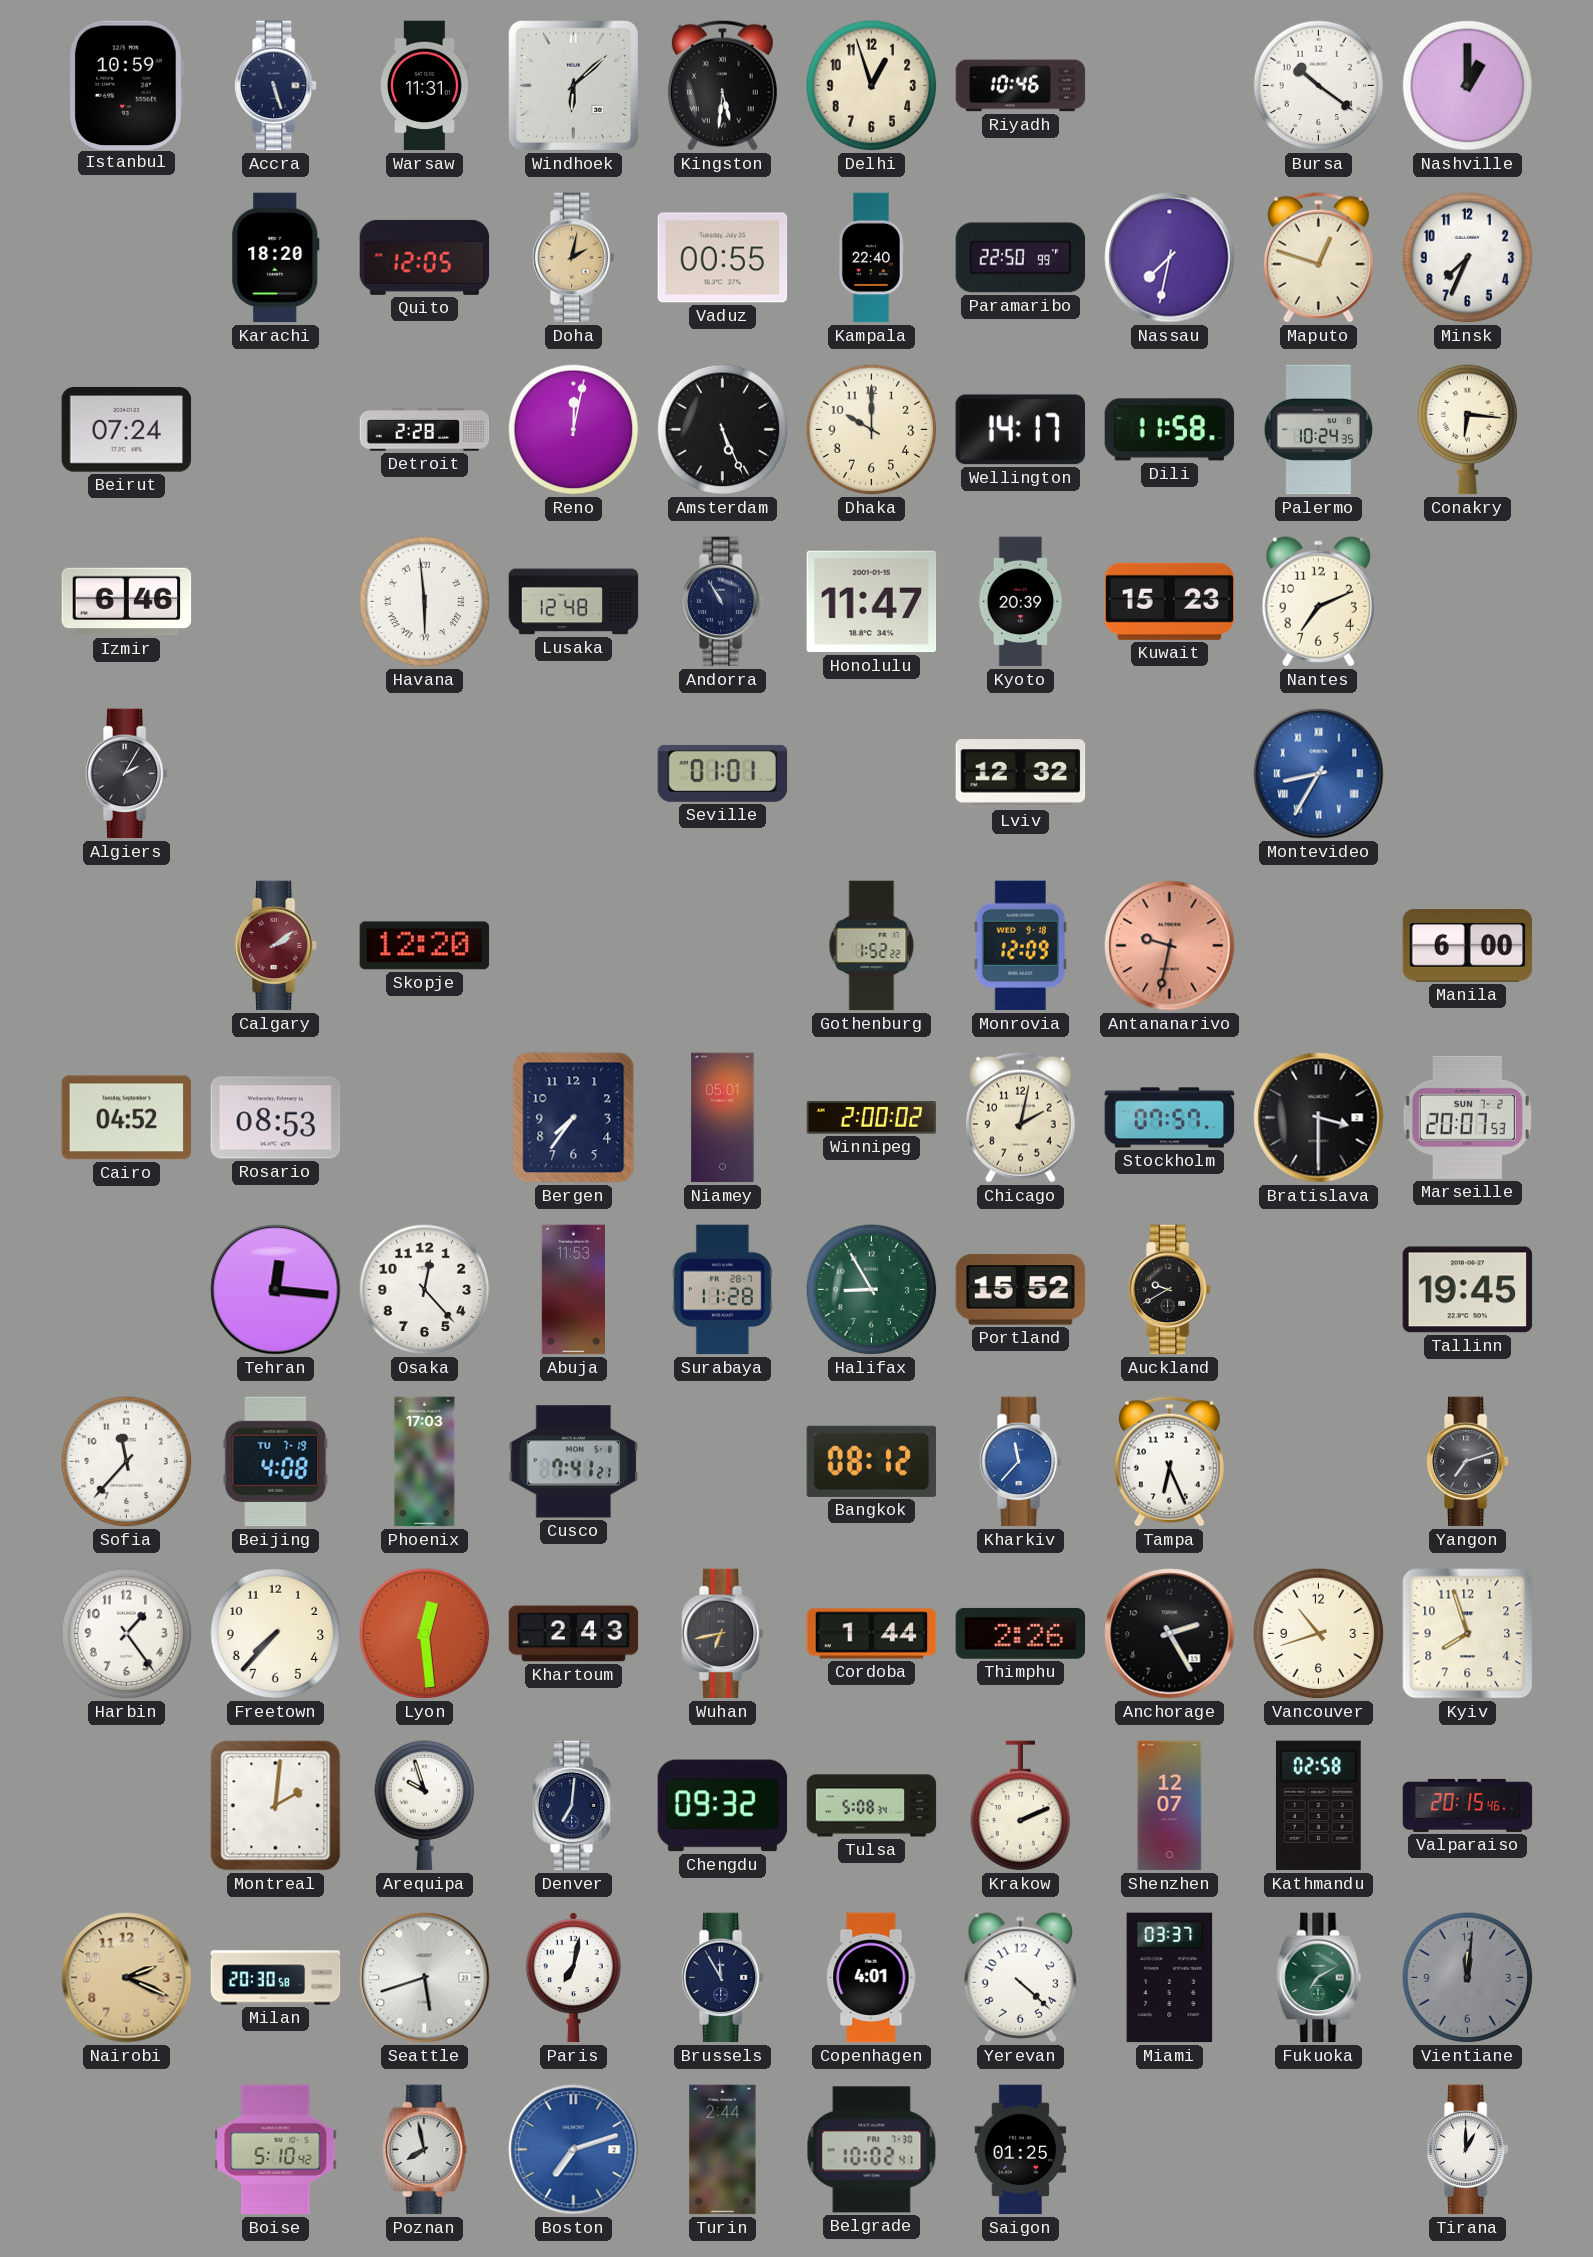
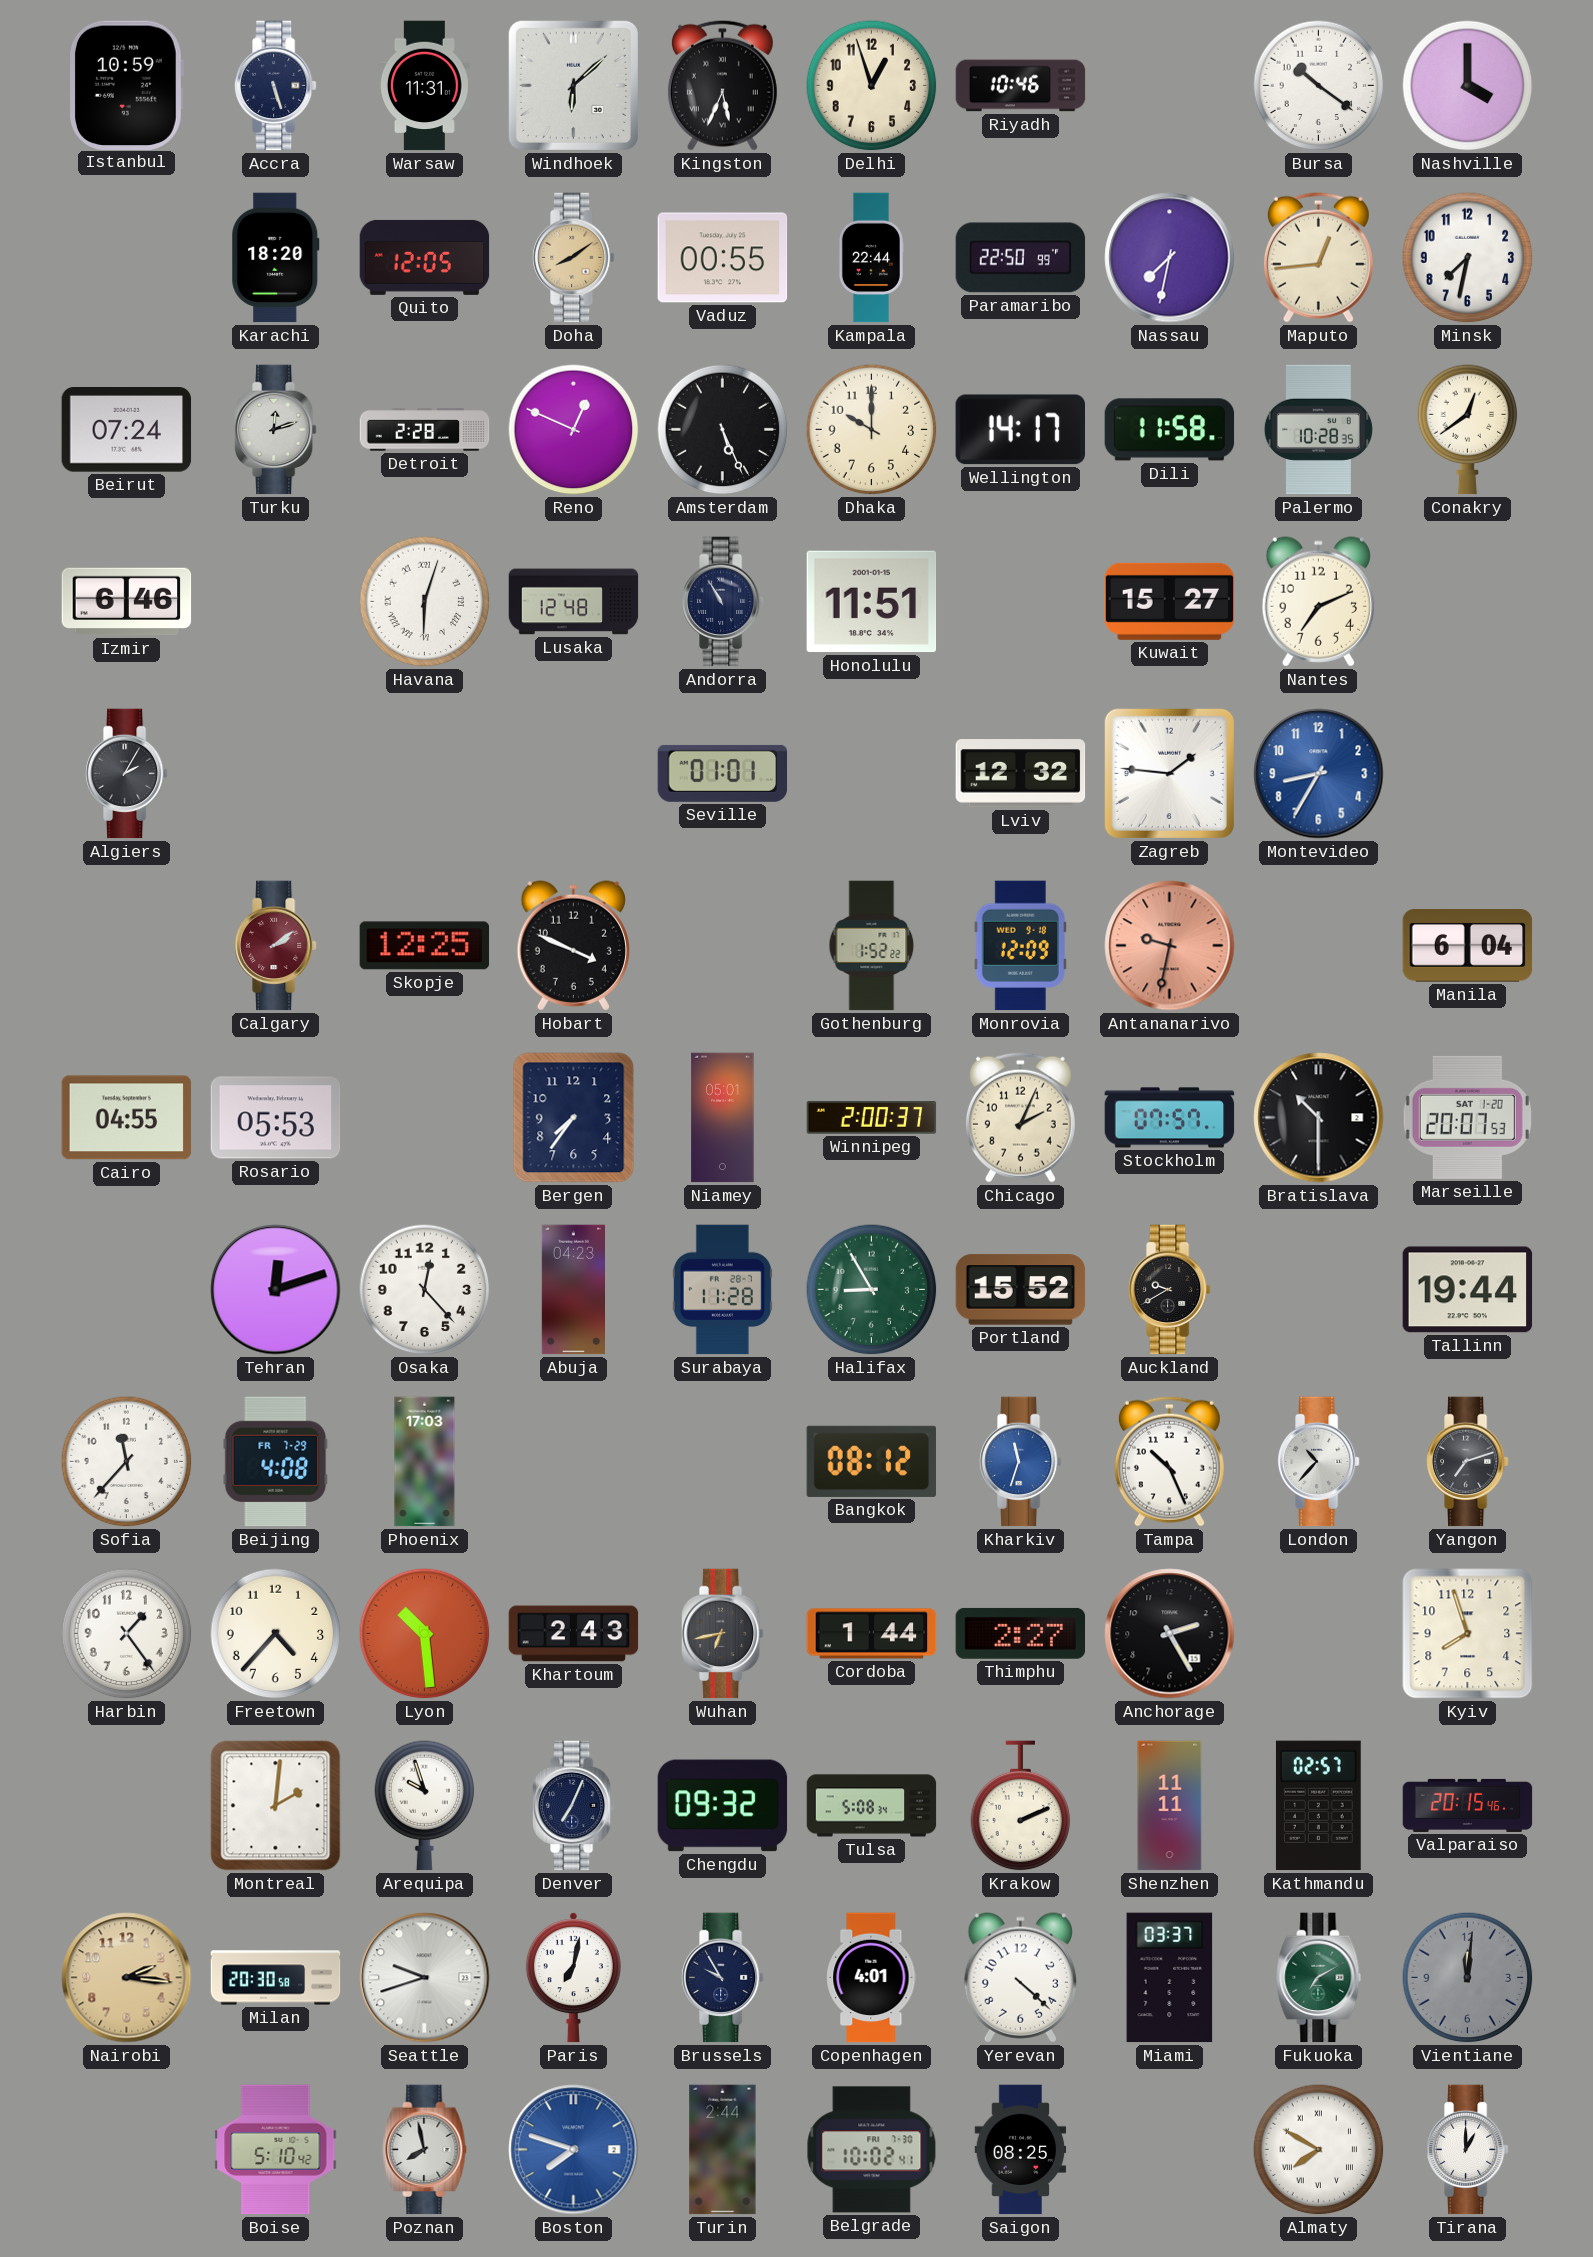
Kingston: 5:31 -> 5:34
Nashville: 1:00 -> 4:00
Doha: 2:02 -> 8:09
Kampala: 22:40 -> 22:44
Maputo: 12:48 -> 12:44
Minsk: 7:34 -> 7:32
Turku: none -> 12:12
Reno: 12:02 -> 12:49
Palermo: 10:24 -> 10:28
Conakry: 6:16 -> 12:39
Havana: 5:59 -> 6:03
Honolulu: 11:47 -> 11:51
Kyoto: 20:39 -> none
Kuwait: 15:23 -> 15:27
Zagreb: none -> 1:46
Montevideo numerals: Roman -> Arabic
Skopje: 12:20 -> 12:25
Hobart: none -> 3:49
Manila: 6:00 -> 6:04
Cairo: 04:52 -> 04:55
Rosario: 08:53 -> 05:53
Winnipeg: 2:00:02 -> 2:00:37
Chicago: 2:02 -> 2:04
Bratislava: 3:30 -> 10:30
Marseille date: SUN 7-2 -> SAT 1-20
Tehran: 12:16 -> 12:12
Abuja: 11:53 -> 04:23
Tallinn: 19:45 -> 19:44
Beijing date: TU 7-19 -> FR 7-29
Cusco: 7:41 -> none
Kharkiv: 11:37 -> 11:33
Tampa: 6:26 -> 10:26
London: none -> 10:37
Freetown: 7:37 -> 4:37
Lyon: 12:29 -> 10:29
Thimphu: 2:26 -> 2:27
Vancouver: 10:42 -> none
Denver: 7:01 -> 7:04
Shenzhen: 12:07 -> 11:11
Kathmandu: 02:58 -> 02:57
Nairobi: 2:19 -> 2:16
Seattle: 5:42 -> 9:42
Brussels: 11:55 -> 9:55
Boston: 7:12 -> 7:48
Saigon: 01:25 -> 08:25
Almaty: none -> 7:50
